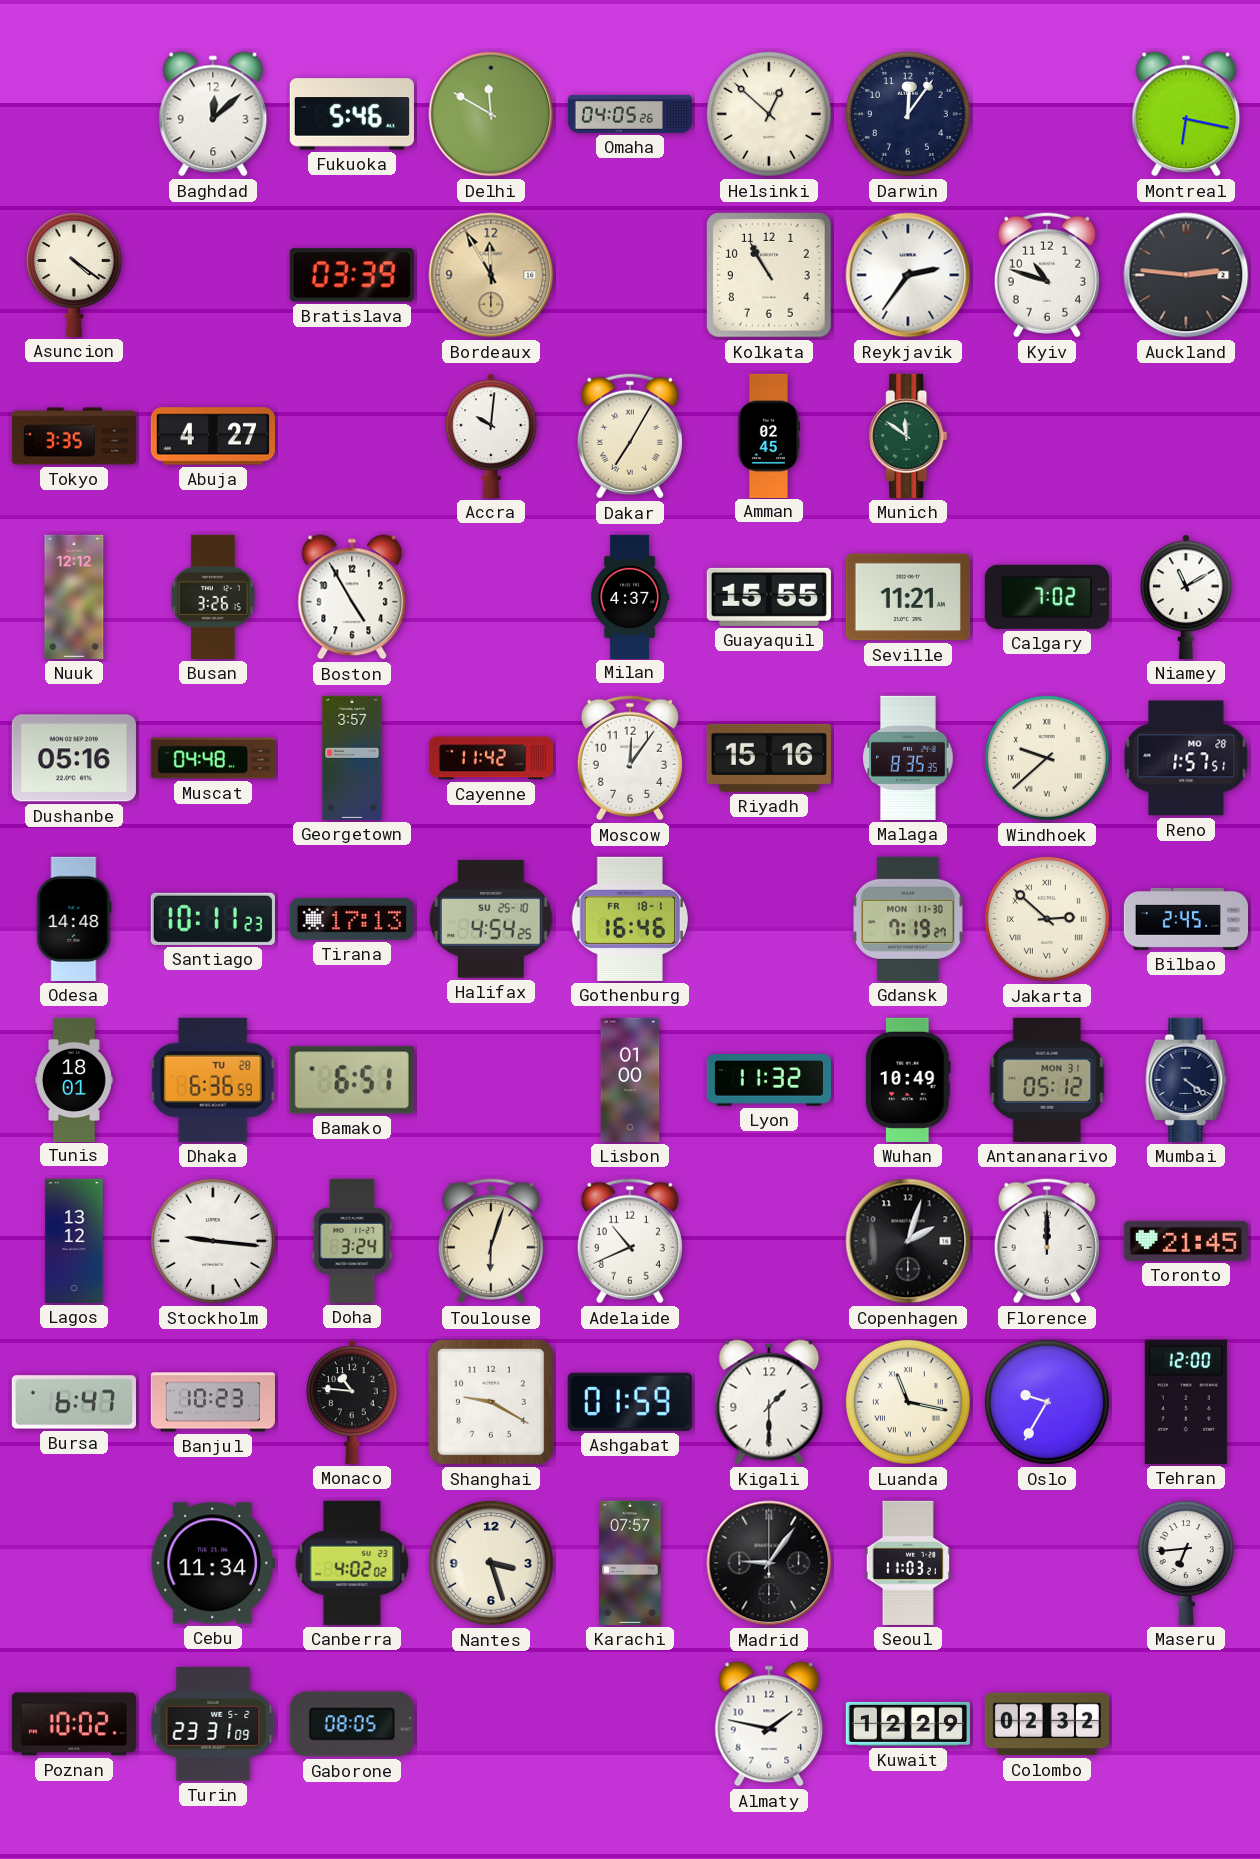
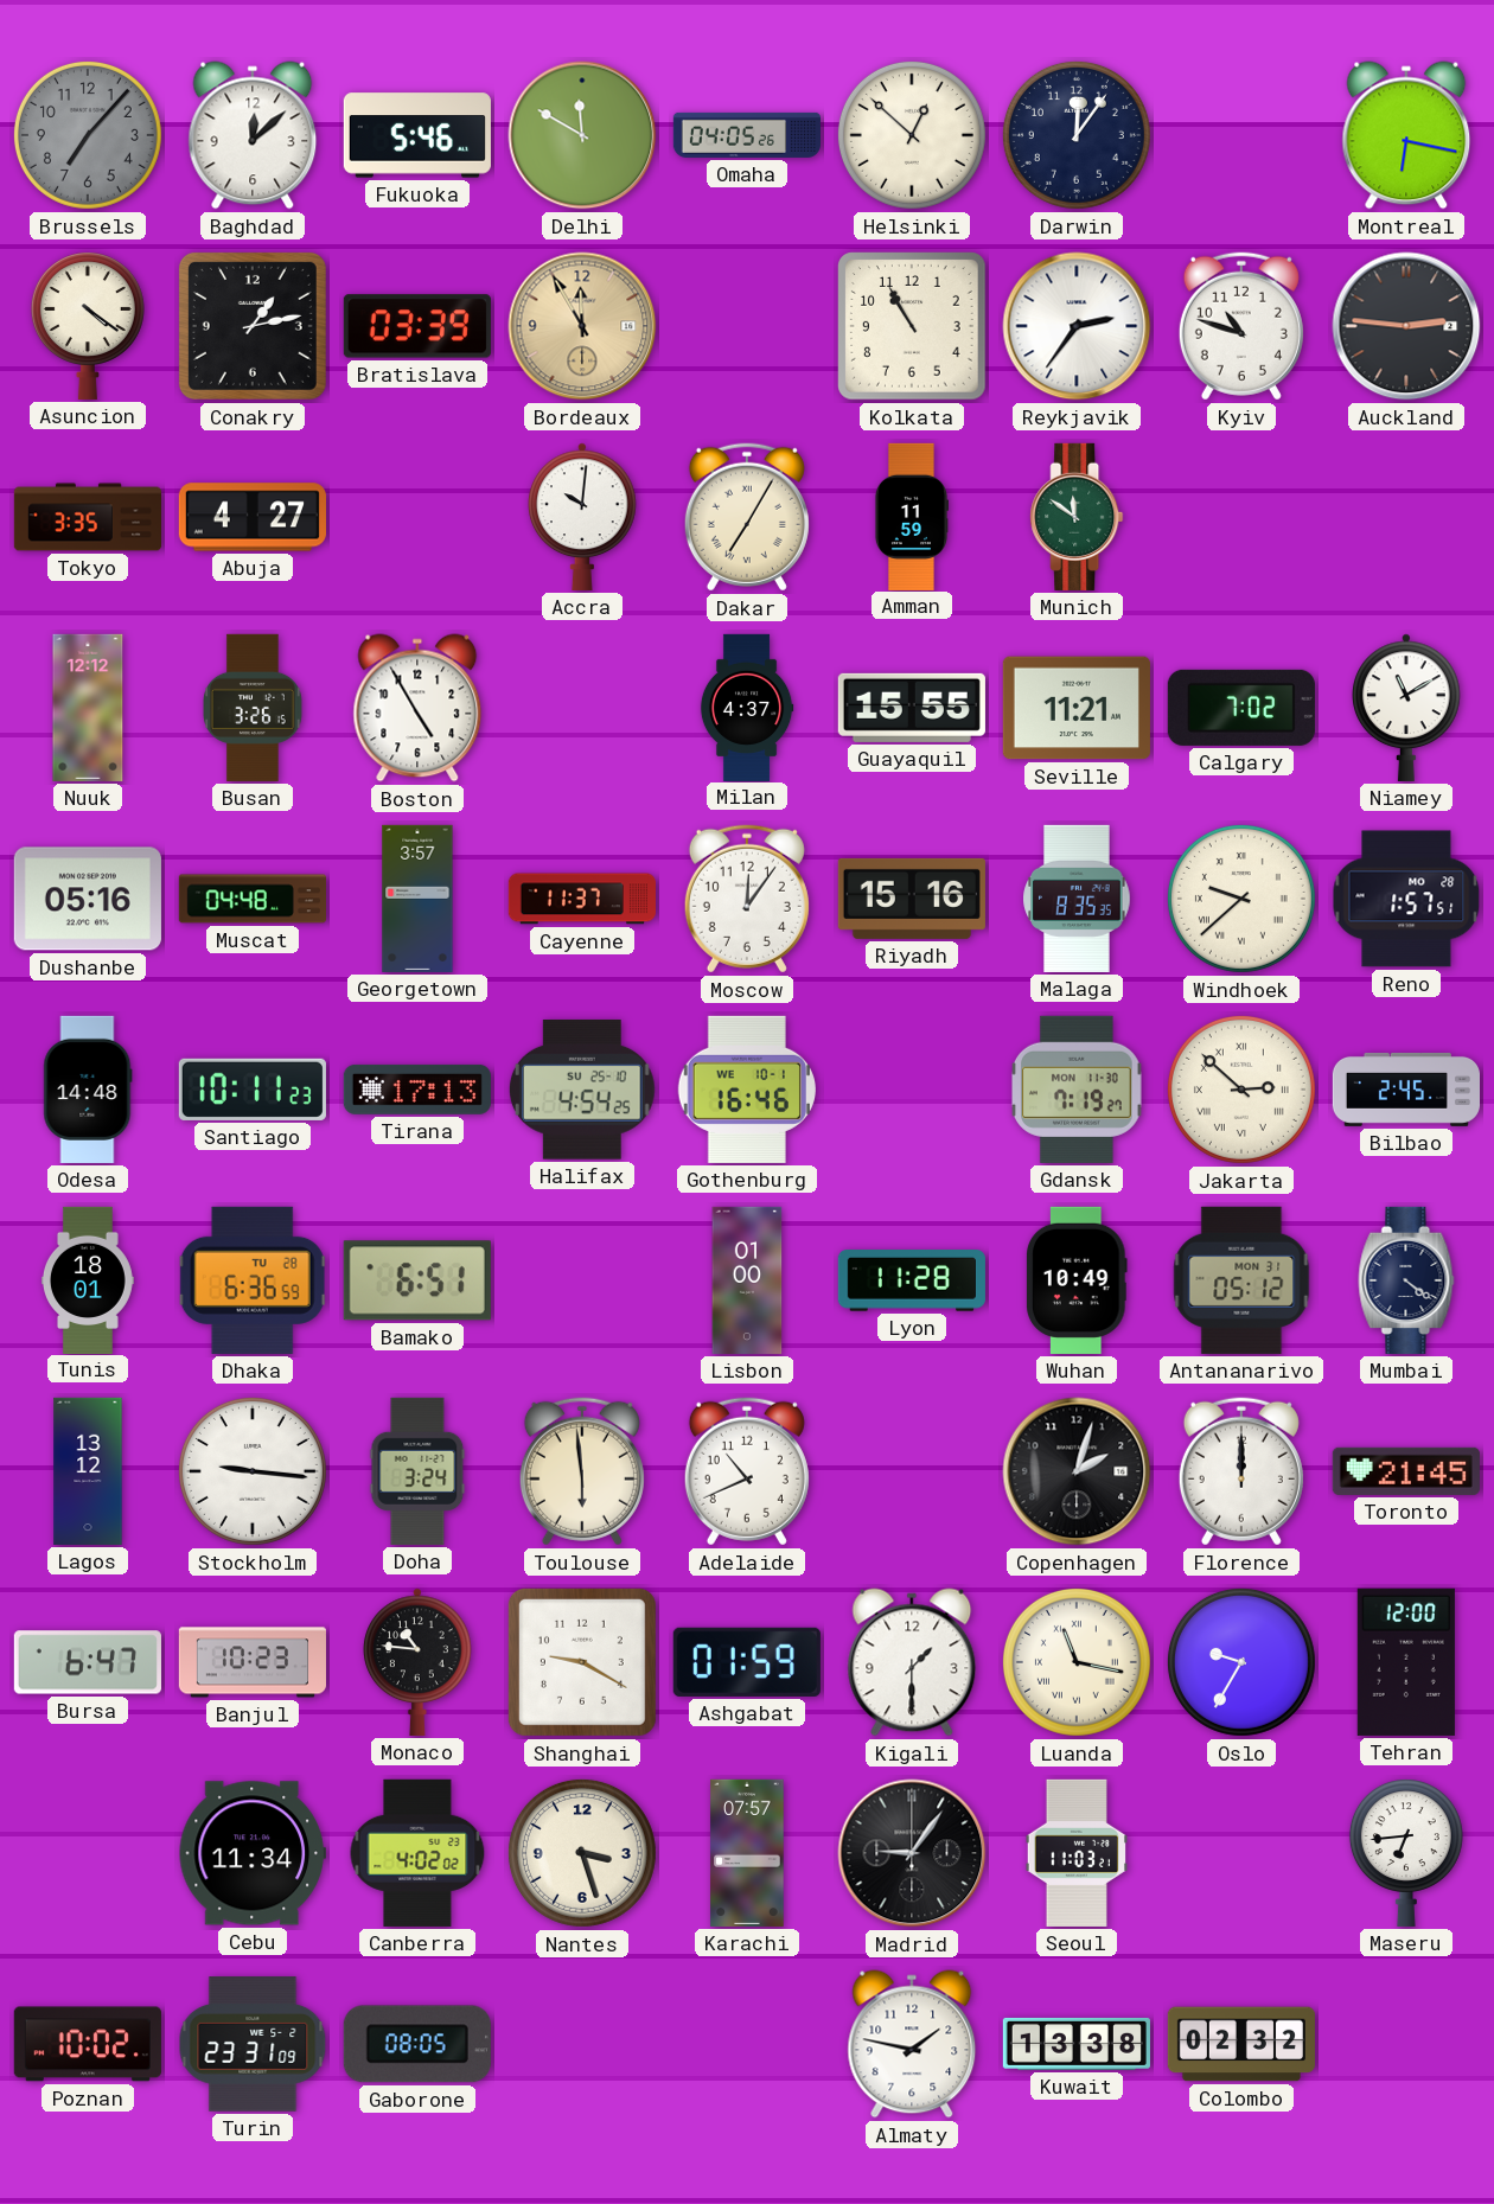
Brussels: none -> 7:07
Conakry: none -> 1:13
Amman: 02:45 -> 11:59
Cayenne: 11:42 -> 11:37
Gothenburg date: FR 18-1 -> WE 10-1
Lyon: 11:32 -> 11:28
Toulouse: 6:03 -> 5:59
Kuwait: 12:29 -> 13:38
